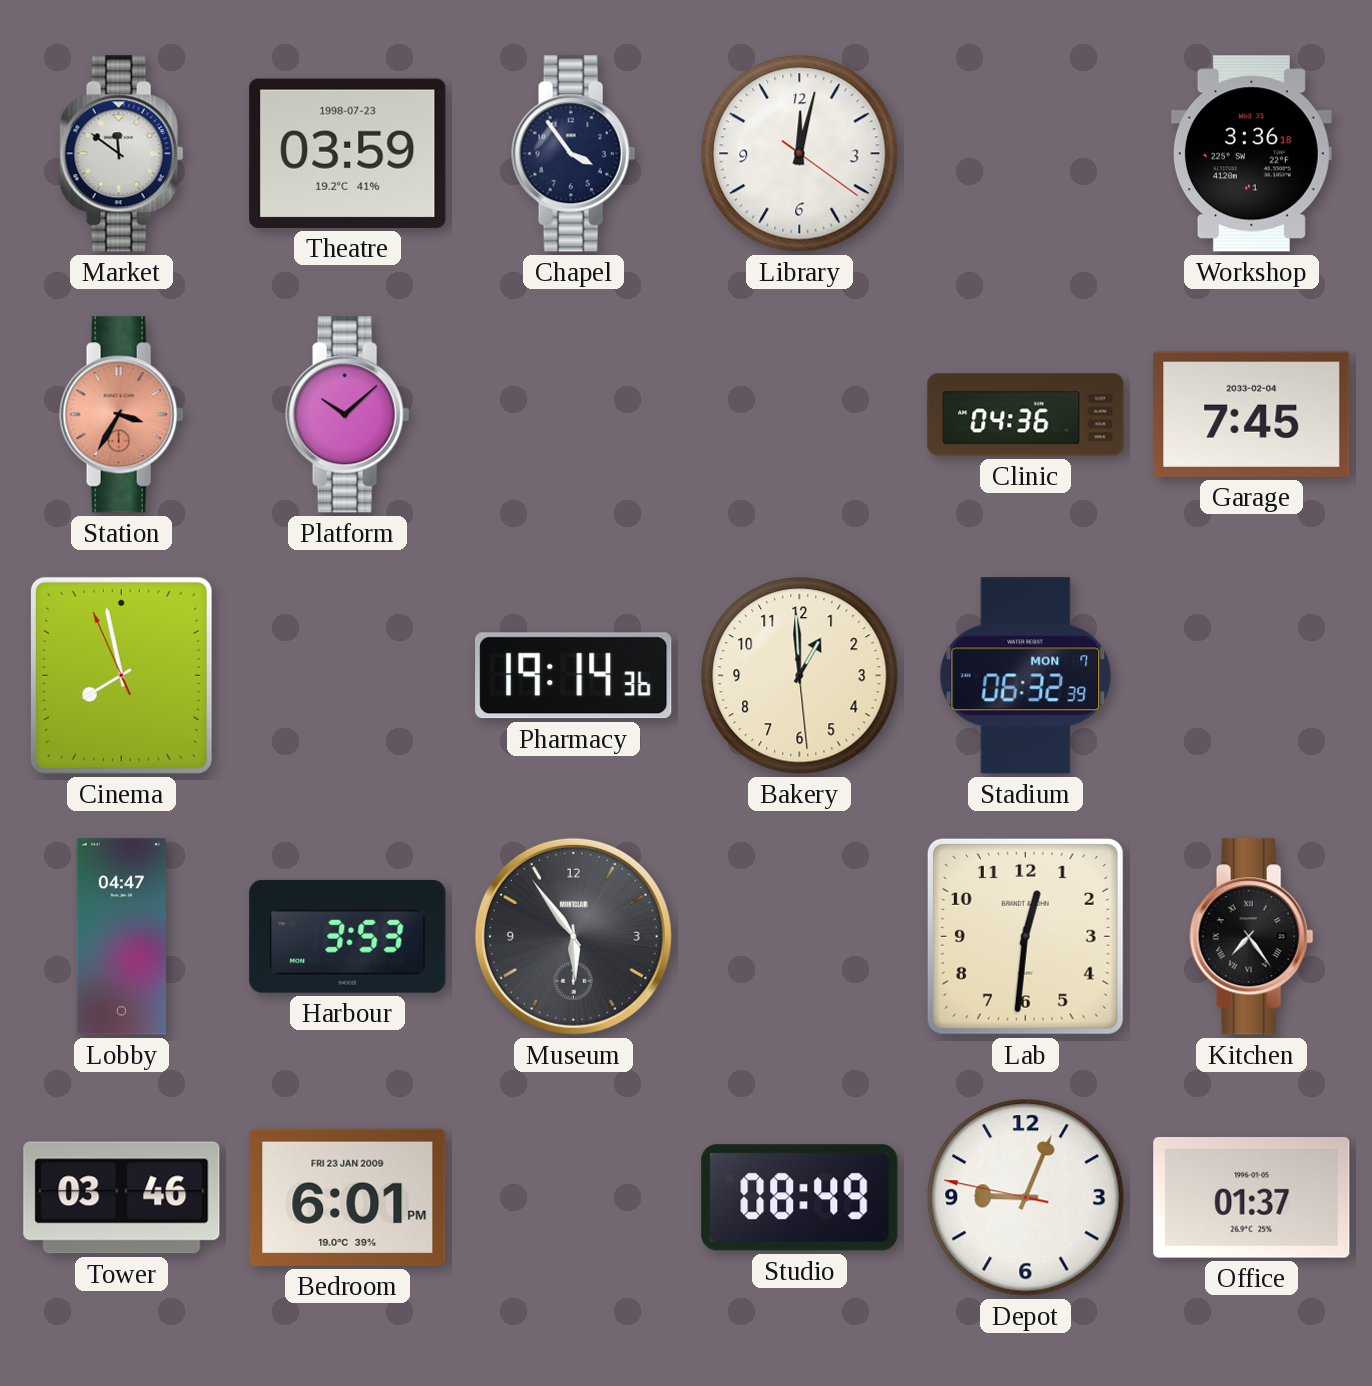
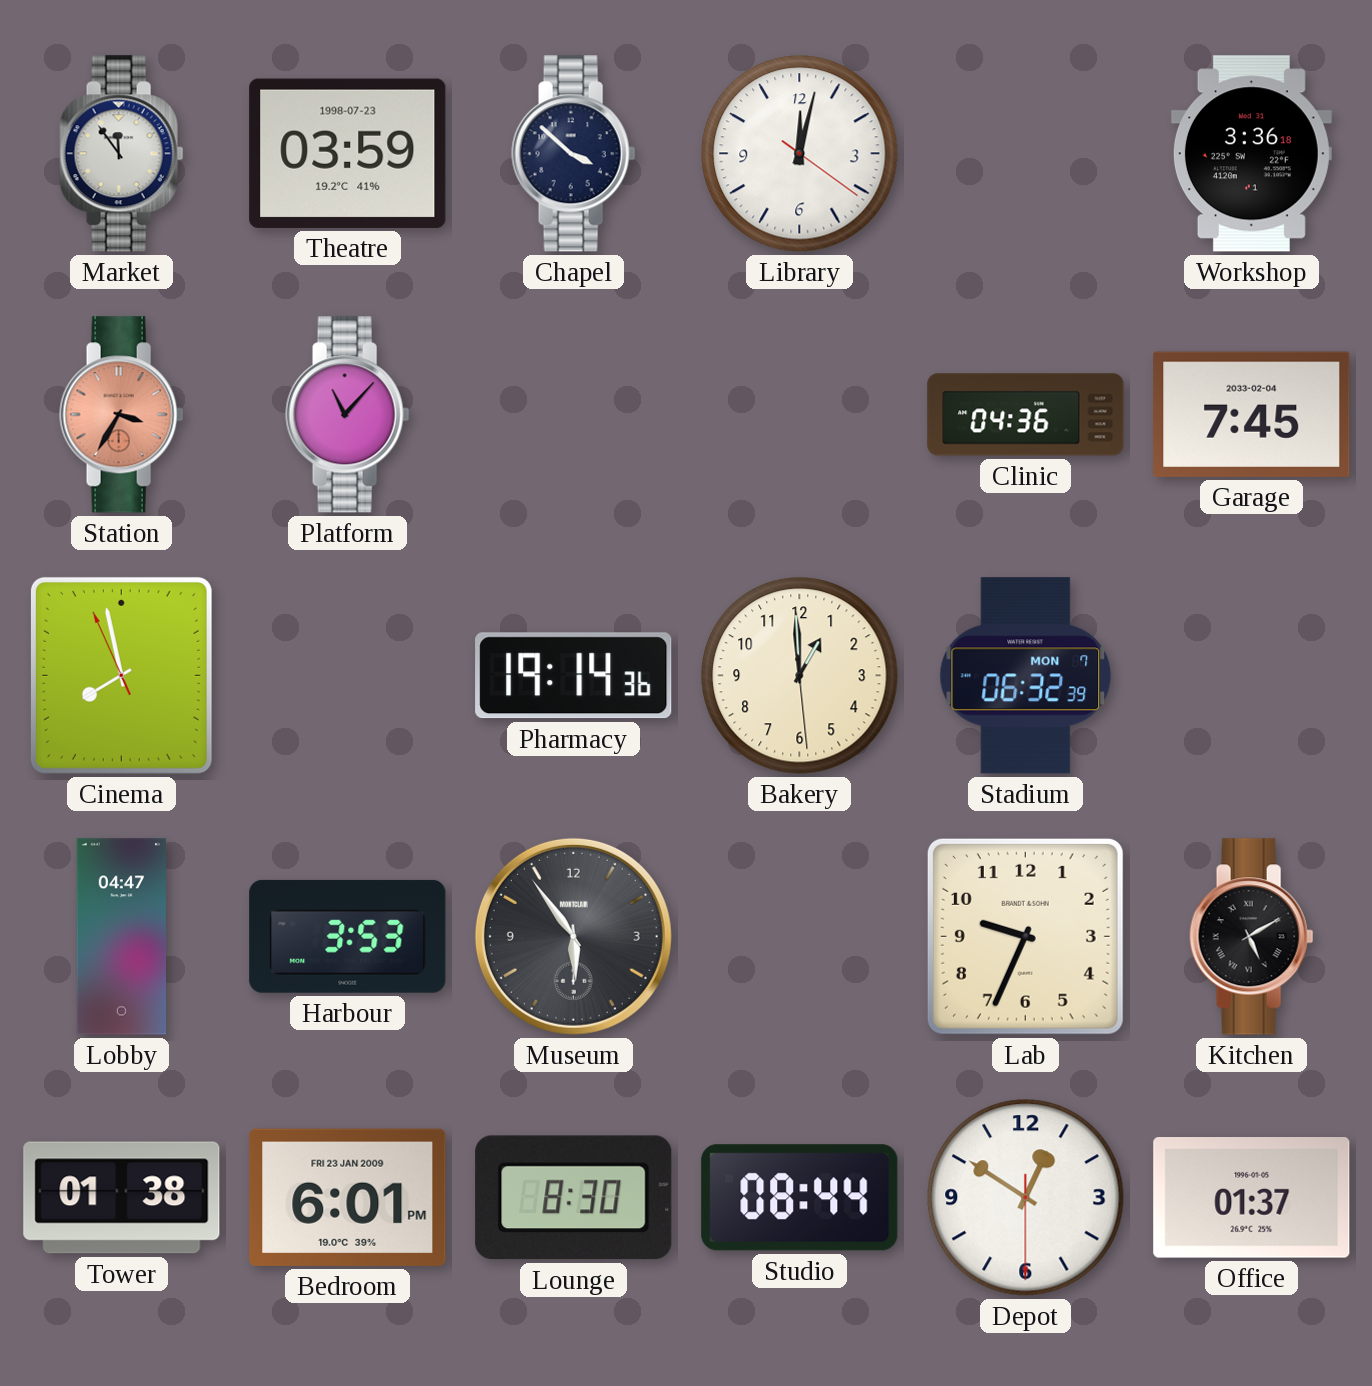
Market: 11:51 -> 11:54
Chapel: 3:54 -> 3:52
Platform: 10:08 -> 11:07
Lab: 12:31 -> 9:34
Kitchen: 7:24 -> 5:10
Tower: 03:46 -> 01:38
Lounge: none -> 8:30
Studio: 08:49 -> 08:44
Depot: 9:03 -> 12:50
